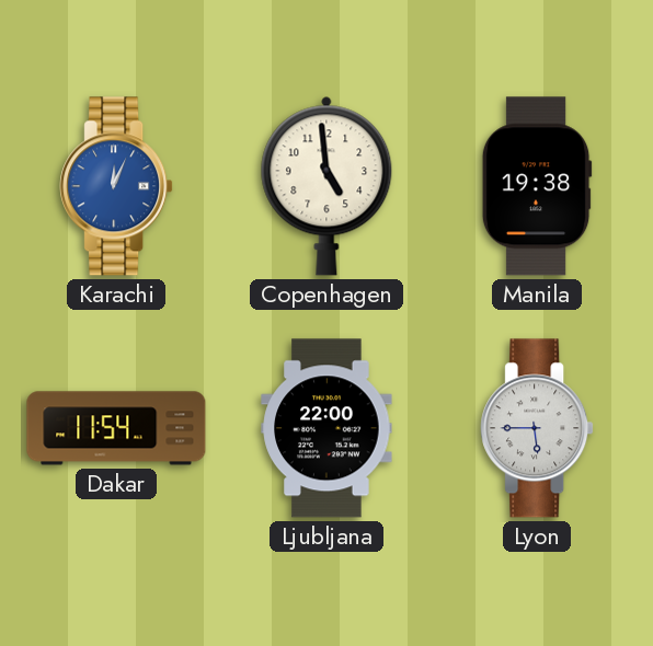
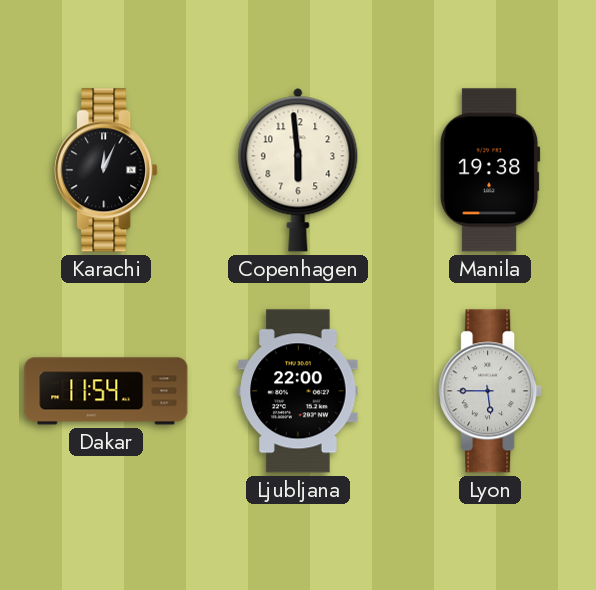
Karachi dial: blue -> black
Copenhagen: 4:59 -> 5:59
